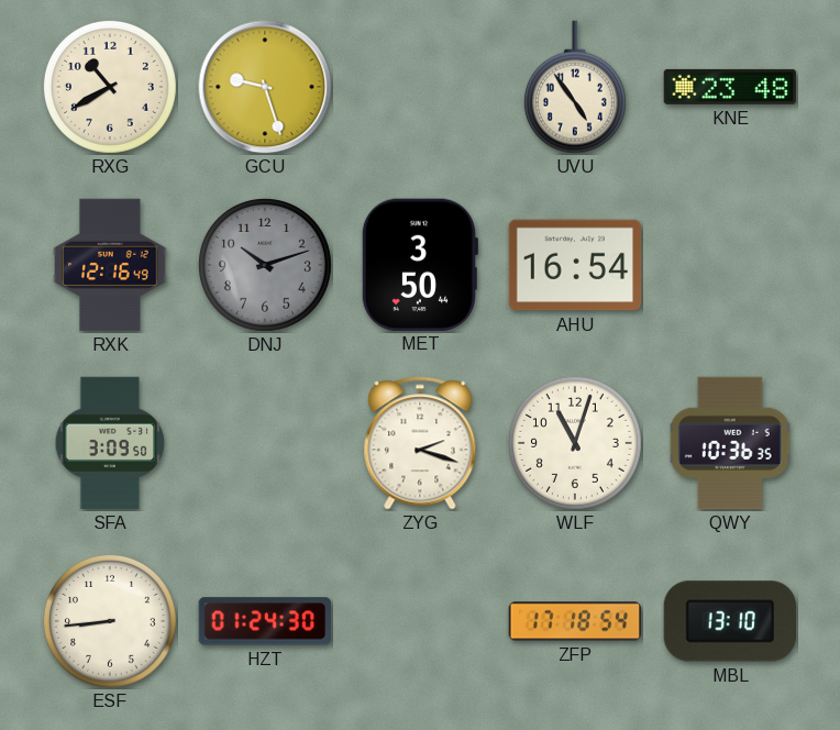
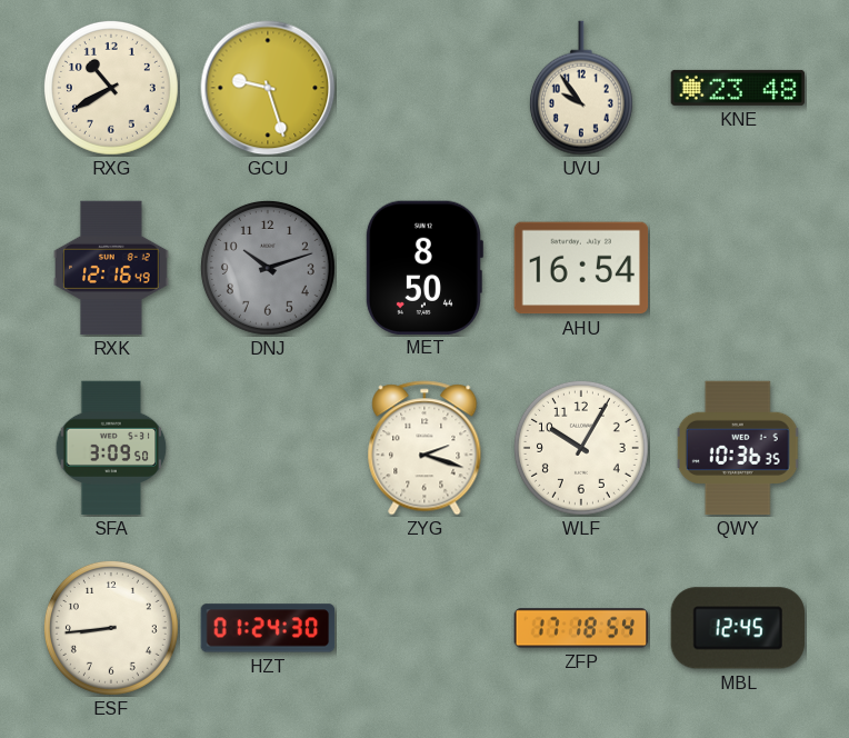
UVU: 4:54 -> 9:54
MET: 3:50 -> 8:50
WLF: 11:03 -> 10:05
MBL: 13:10 -> 12:45
